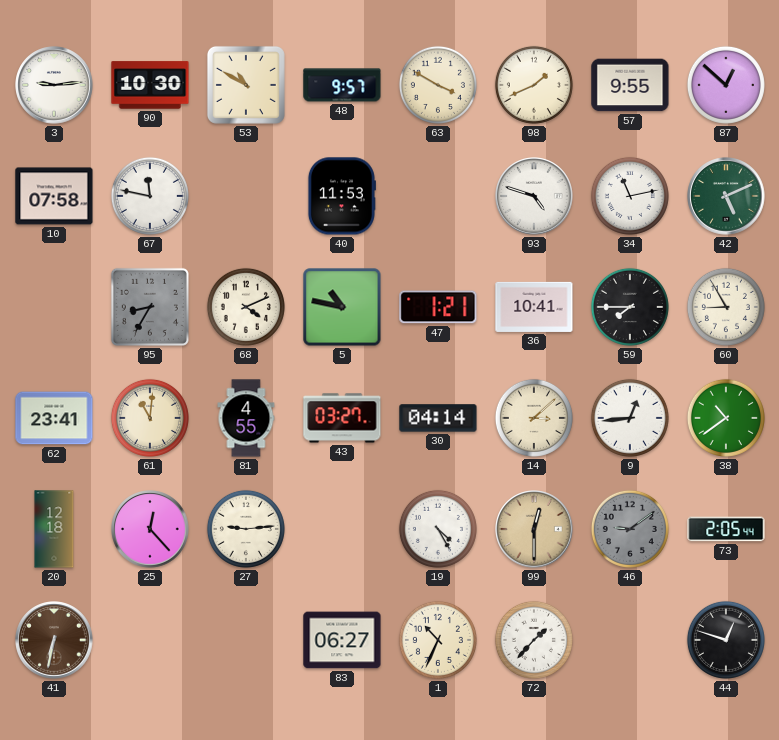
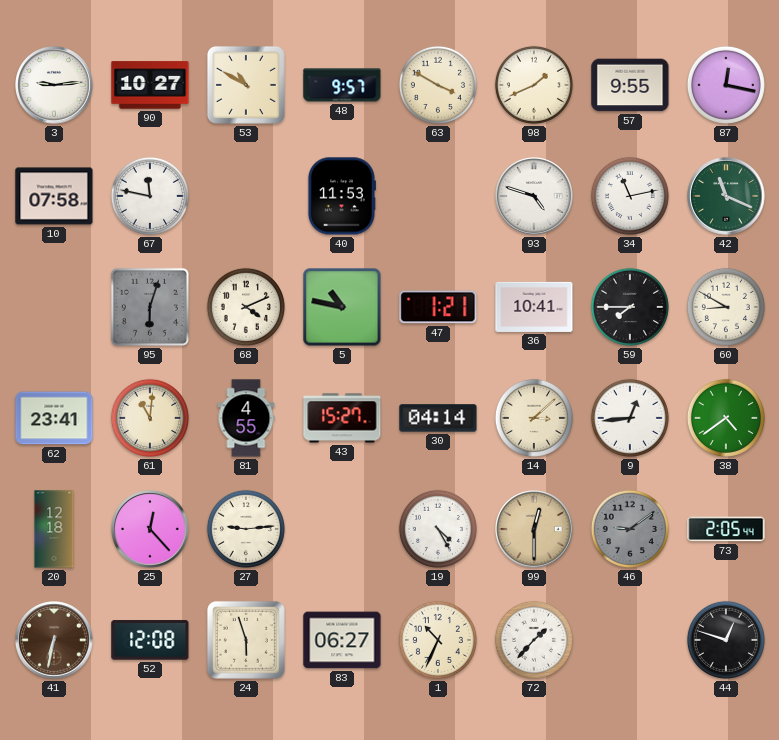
90: 10:30 -> 10:27
87: 12:52 -> 12:17
42: 5:11 -> 11:19
95: 8:35 -> 6:03
60: 8:55 -> 8:50
43: 03:27 -> 15:27
38: 10:39 -> 4:39
52: none -> 12:08
24: none -> 5:57
